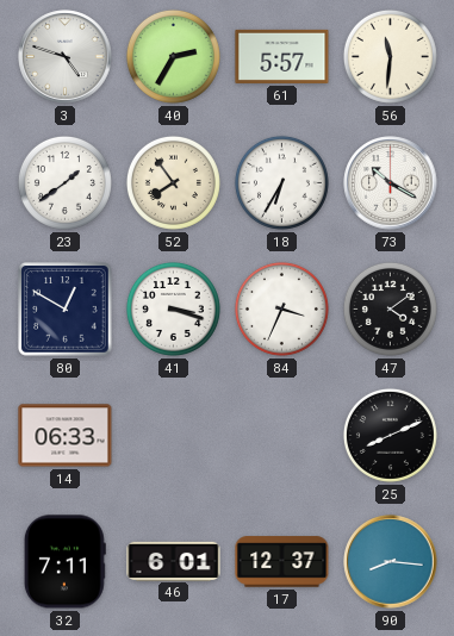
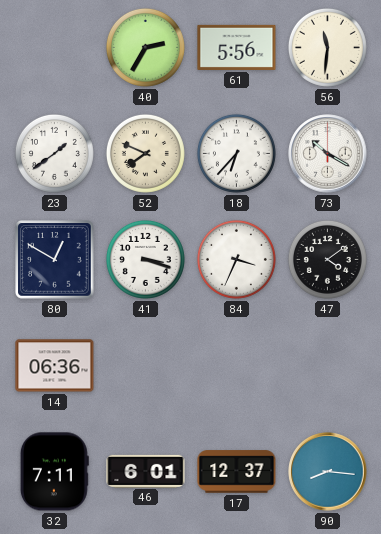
3: 4:48 -> none
61: 5:57 -> 5:56
52: 7:54 -> 7:49
18: 6:35 -> 6:37
14: 06:33 -> 06:36
25: 8:11 -> none
